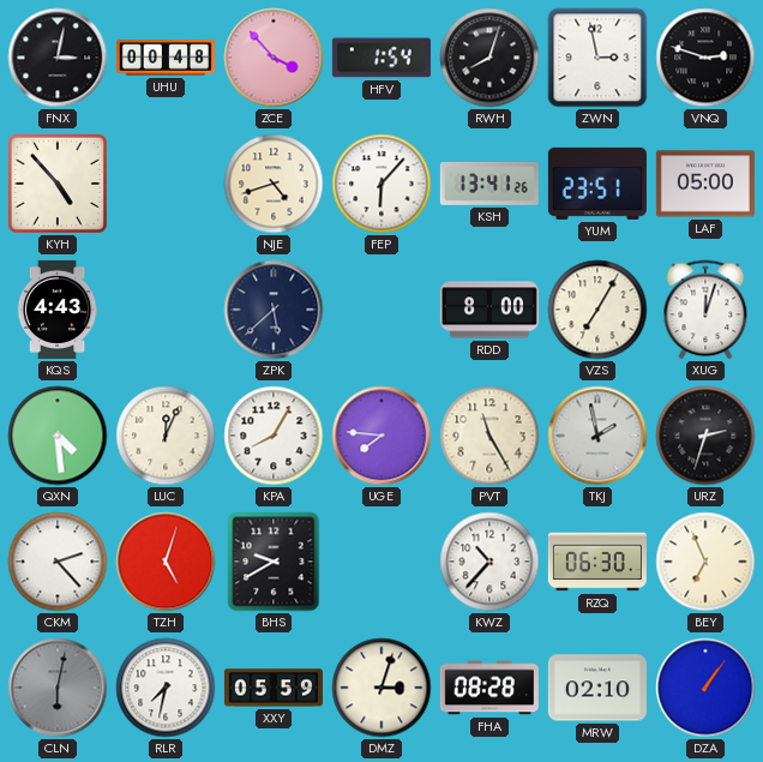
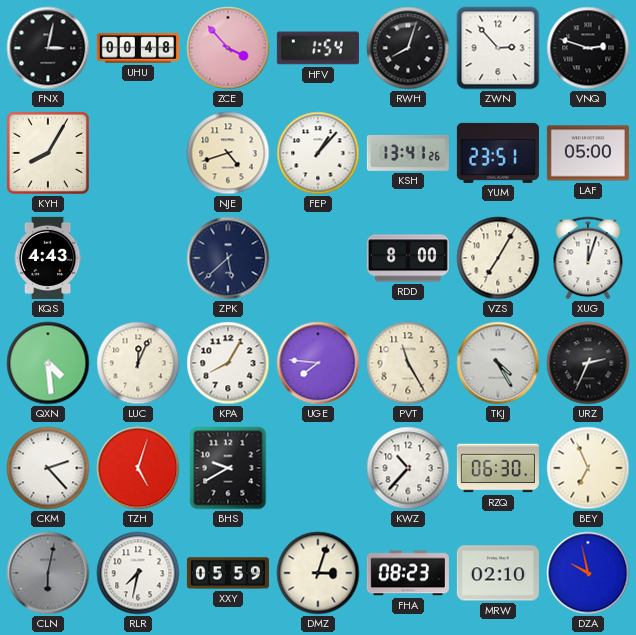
ZWN: 2:58 -> 2:53
KYH: 4:53 -> 8:05
FEP: 6:07 -> 1:07
TKJ: 1:58 -> 4:25
URZ: 2:33 -> 2:34
FHA: 08:28 -> 08:23
DZA: 1:06 -> 9:58
